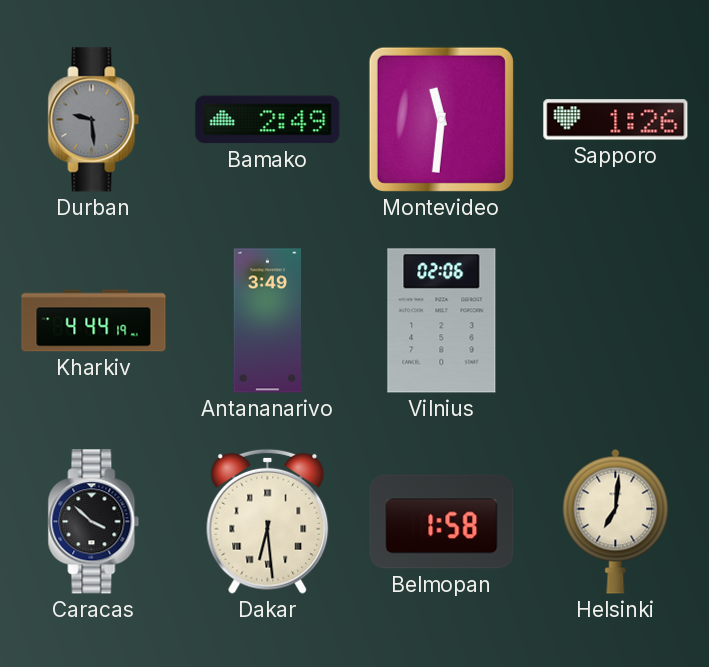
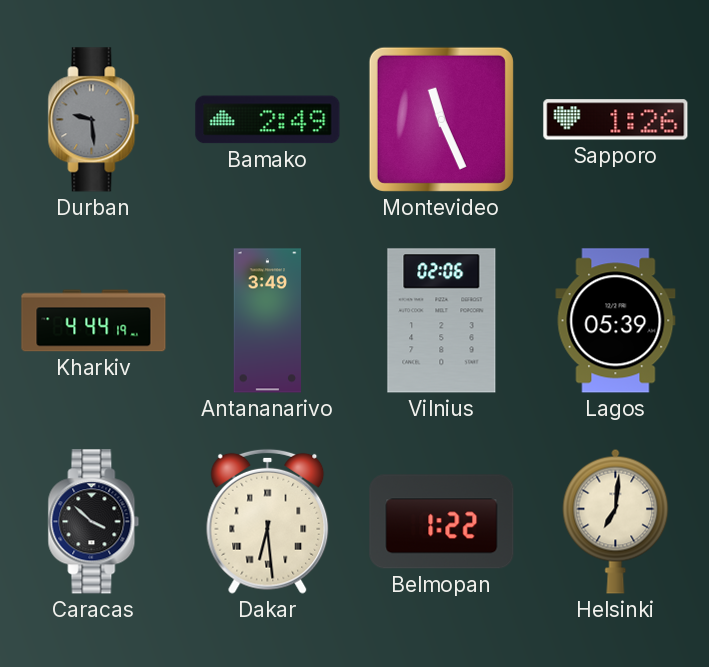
Montevideo: 11:31 -> 11:26
Lagos: none -> 05:39
Belmopan: 1:58 -> 1:22
